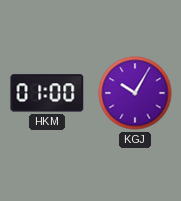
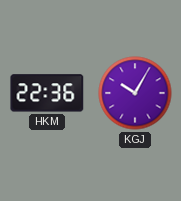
HKM: 01:00 -> 22:36
